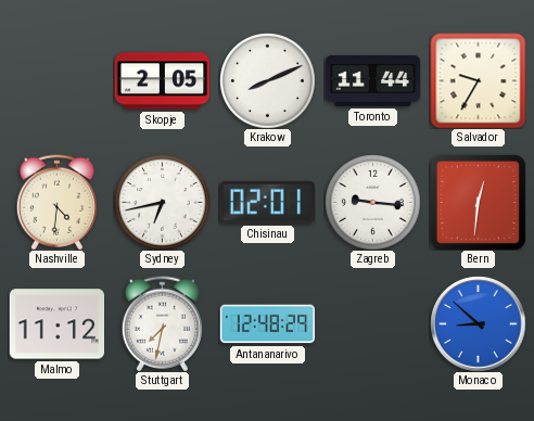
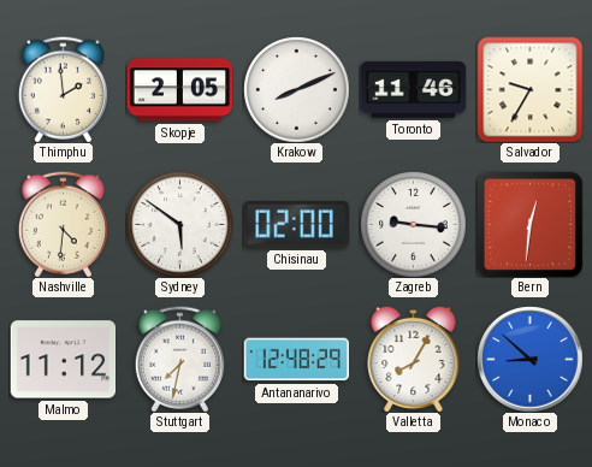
Thimphu: none -> 1:59
Toronto: 11:44 -> 11:46
Sydney: 6:43 -> 5:51
Chisinau: 02:01 -> 02:00
Valletta: none -> 8:05
